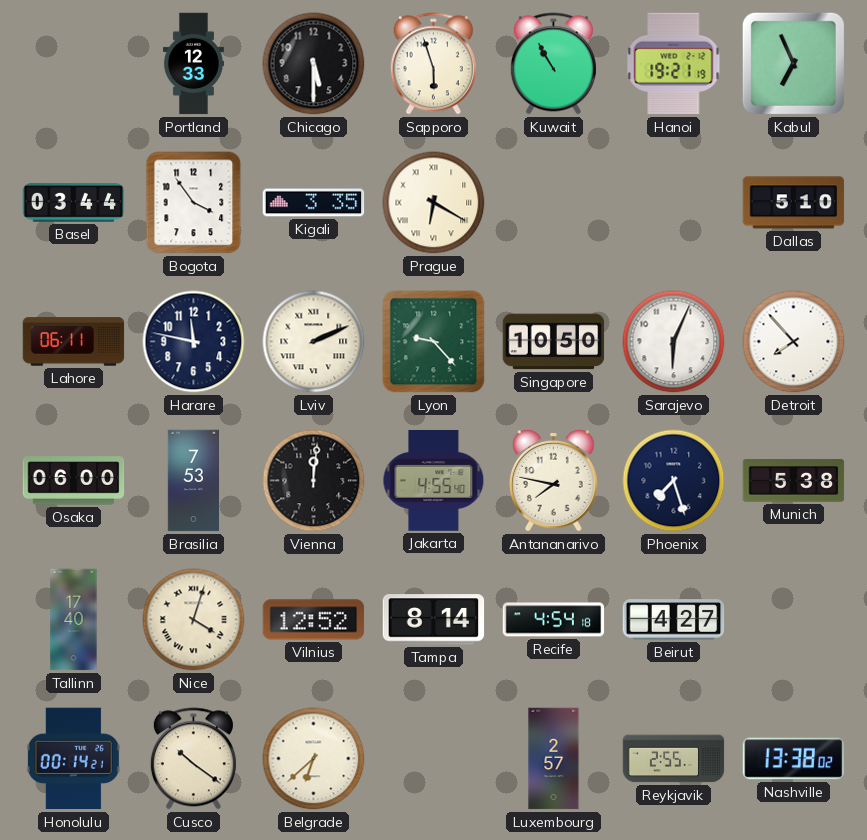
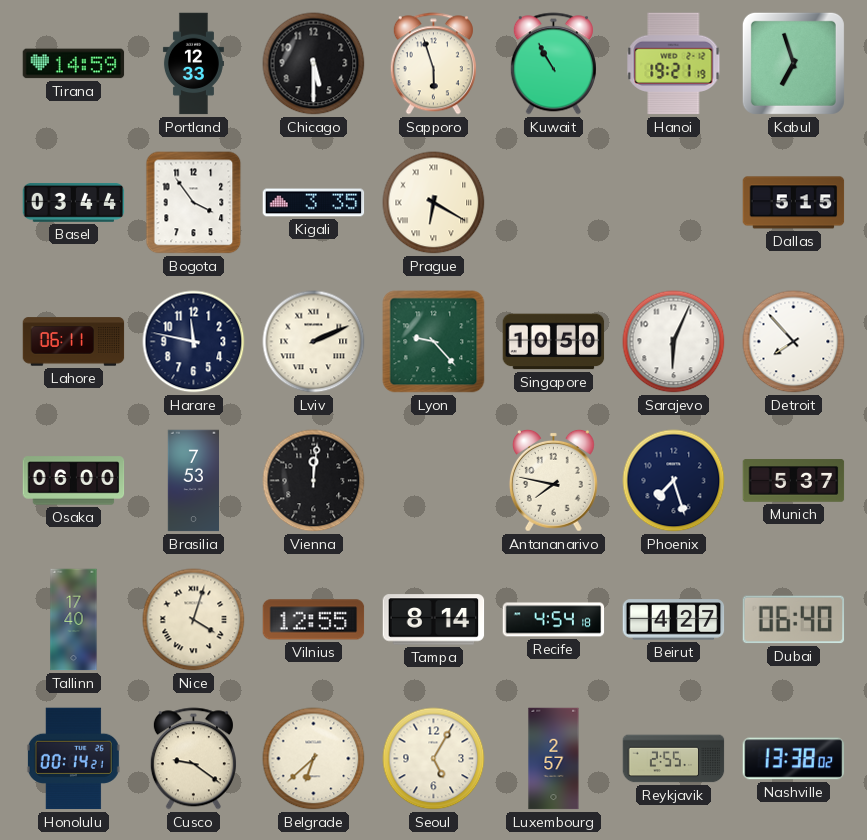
Tirana: none -> 14:59
Kabul: 6:56 -> 6:57
Dallas: 5:10 -> 5:15
Jakarta: 4:55 -> none
Munich: 5:38 -> 5:37
Vilnius: 12:52 -> 12:55
Dubai: none -> 06:40
Cusco: 10:21 -> 9:21
Seoul: none -> 5:05
